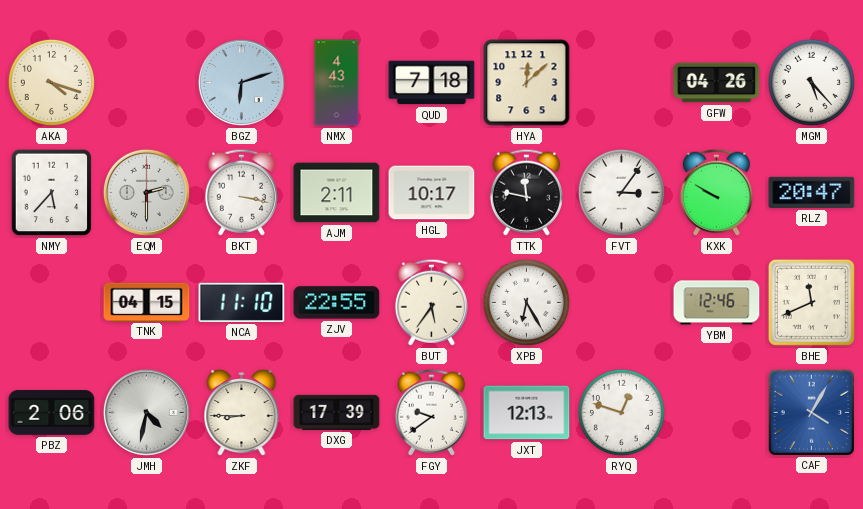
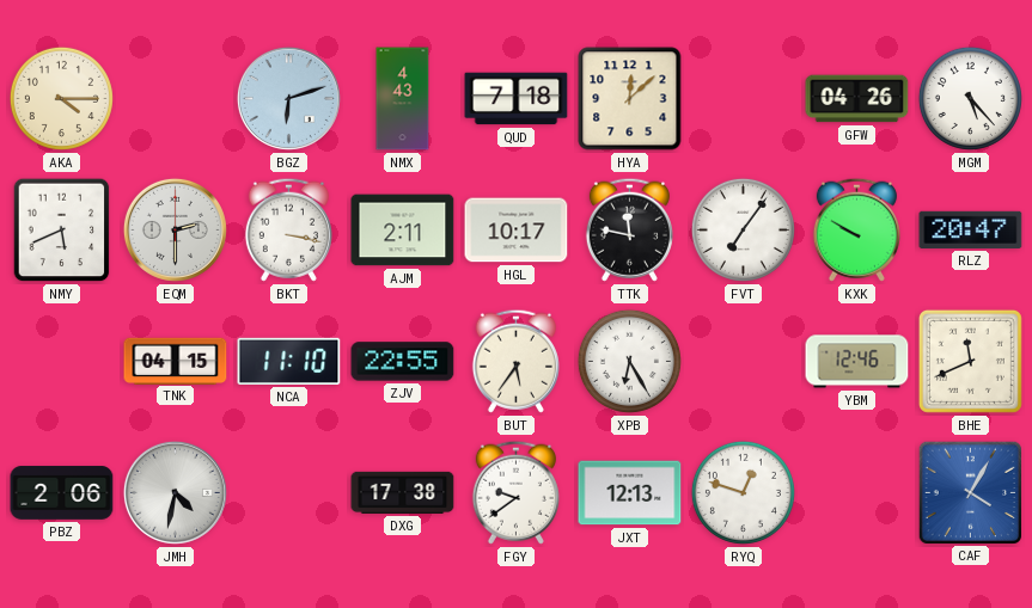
AKA: 4:18 -> 4:15
NMY: 5:37 -> 5:41
FVT: 3:06 -> 7:06
ZKF: 8:45 -> none
DXG: 17:39 -> 17:38
